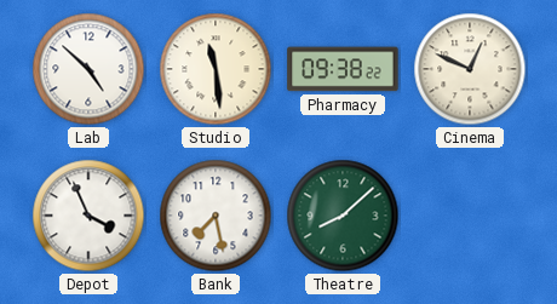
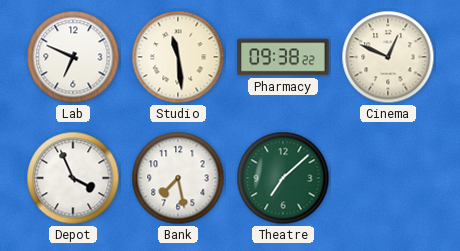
Lab: 4:52 -> 6:49
Theatre: 8:08 -> 7:08
